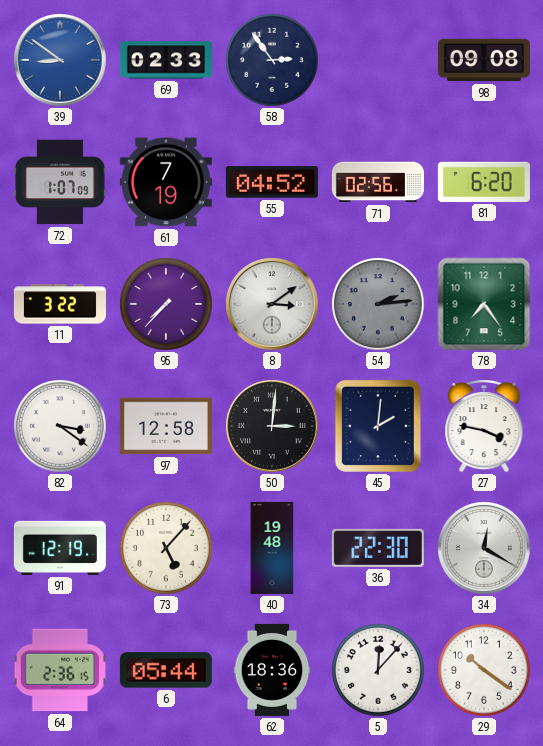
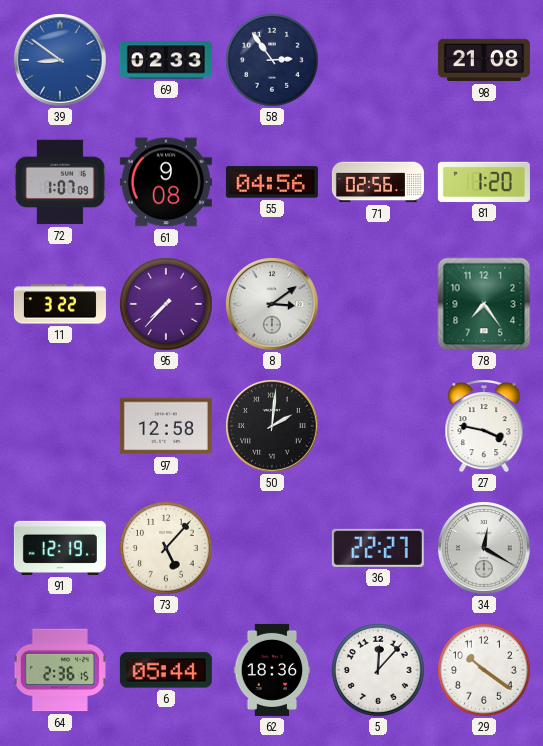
98: 09:08 -> 21:08
61: 7:19 -> 9:08
55: 04:52 -> 04:56
81: 6:20 -> 1:20
54: 2:14 -> none
82: 3:21 -> none
50: 3:01 -> 2:01
45: 2:01 -> none
40: 19:48 -> none
36: 22:30 -> 22:27
